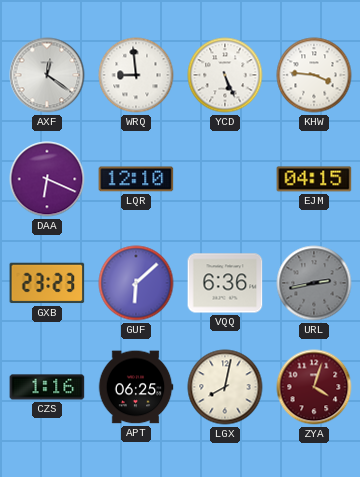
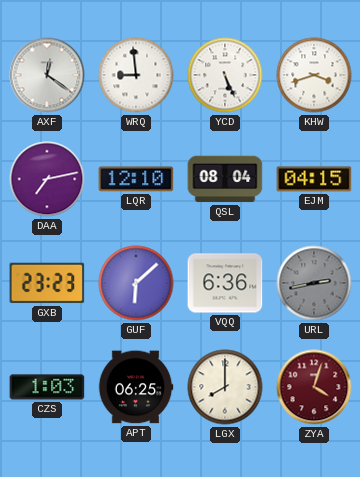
KHW: 3:46 -> 3:42
DAA: 6:19 -> 7:13
QSL: none -> 08:04
CZS: 1:16 -> 1:03
LGX: 8:02 -> 8:00
